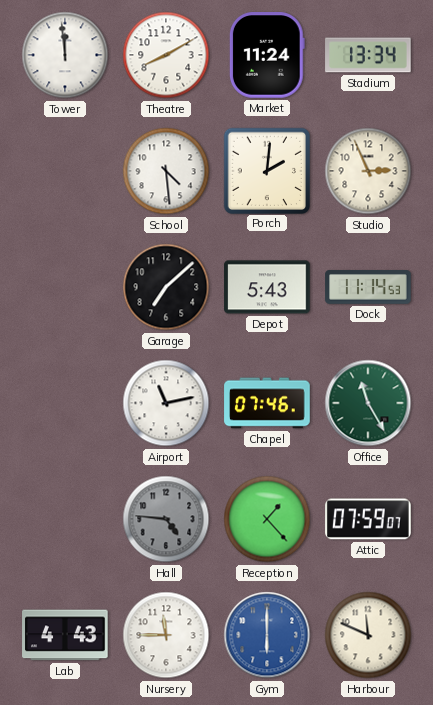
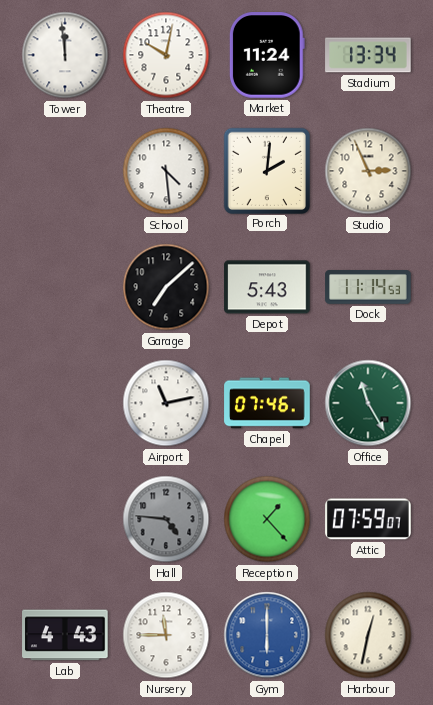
Theatre: 8:10 -> 10:02
Harbour: 11:49 -> 12:32
